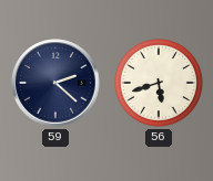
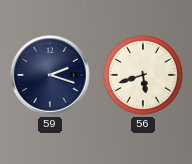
59: 2:22 -> 2:18
